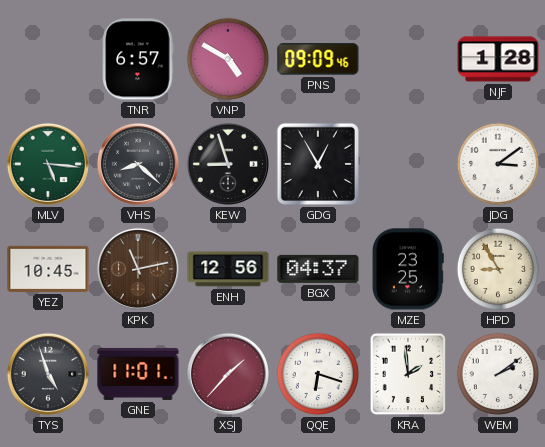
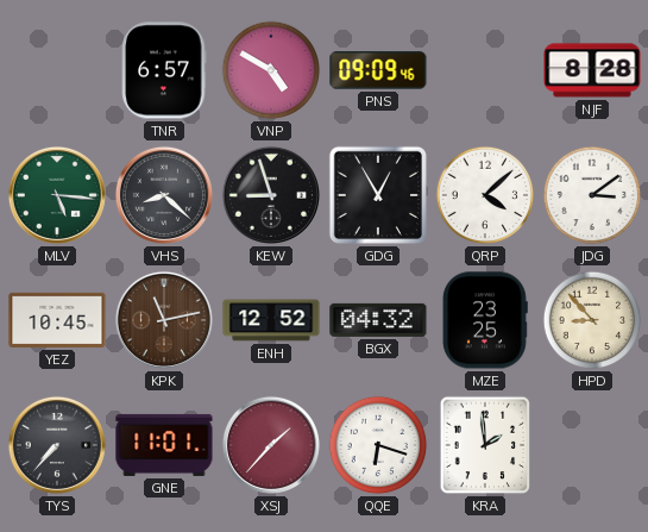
NJF: 1:28 -> 8:28
QRP: none -> 4:08
ENH: 12:56 -> 12:52
BGX: 04:37 -> 04:32
HPD: 8:55 -> 8:53
TYS: 4:57 -> 7:37
WEM: 2:09 -> none
